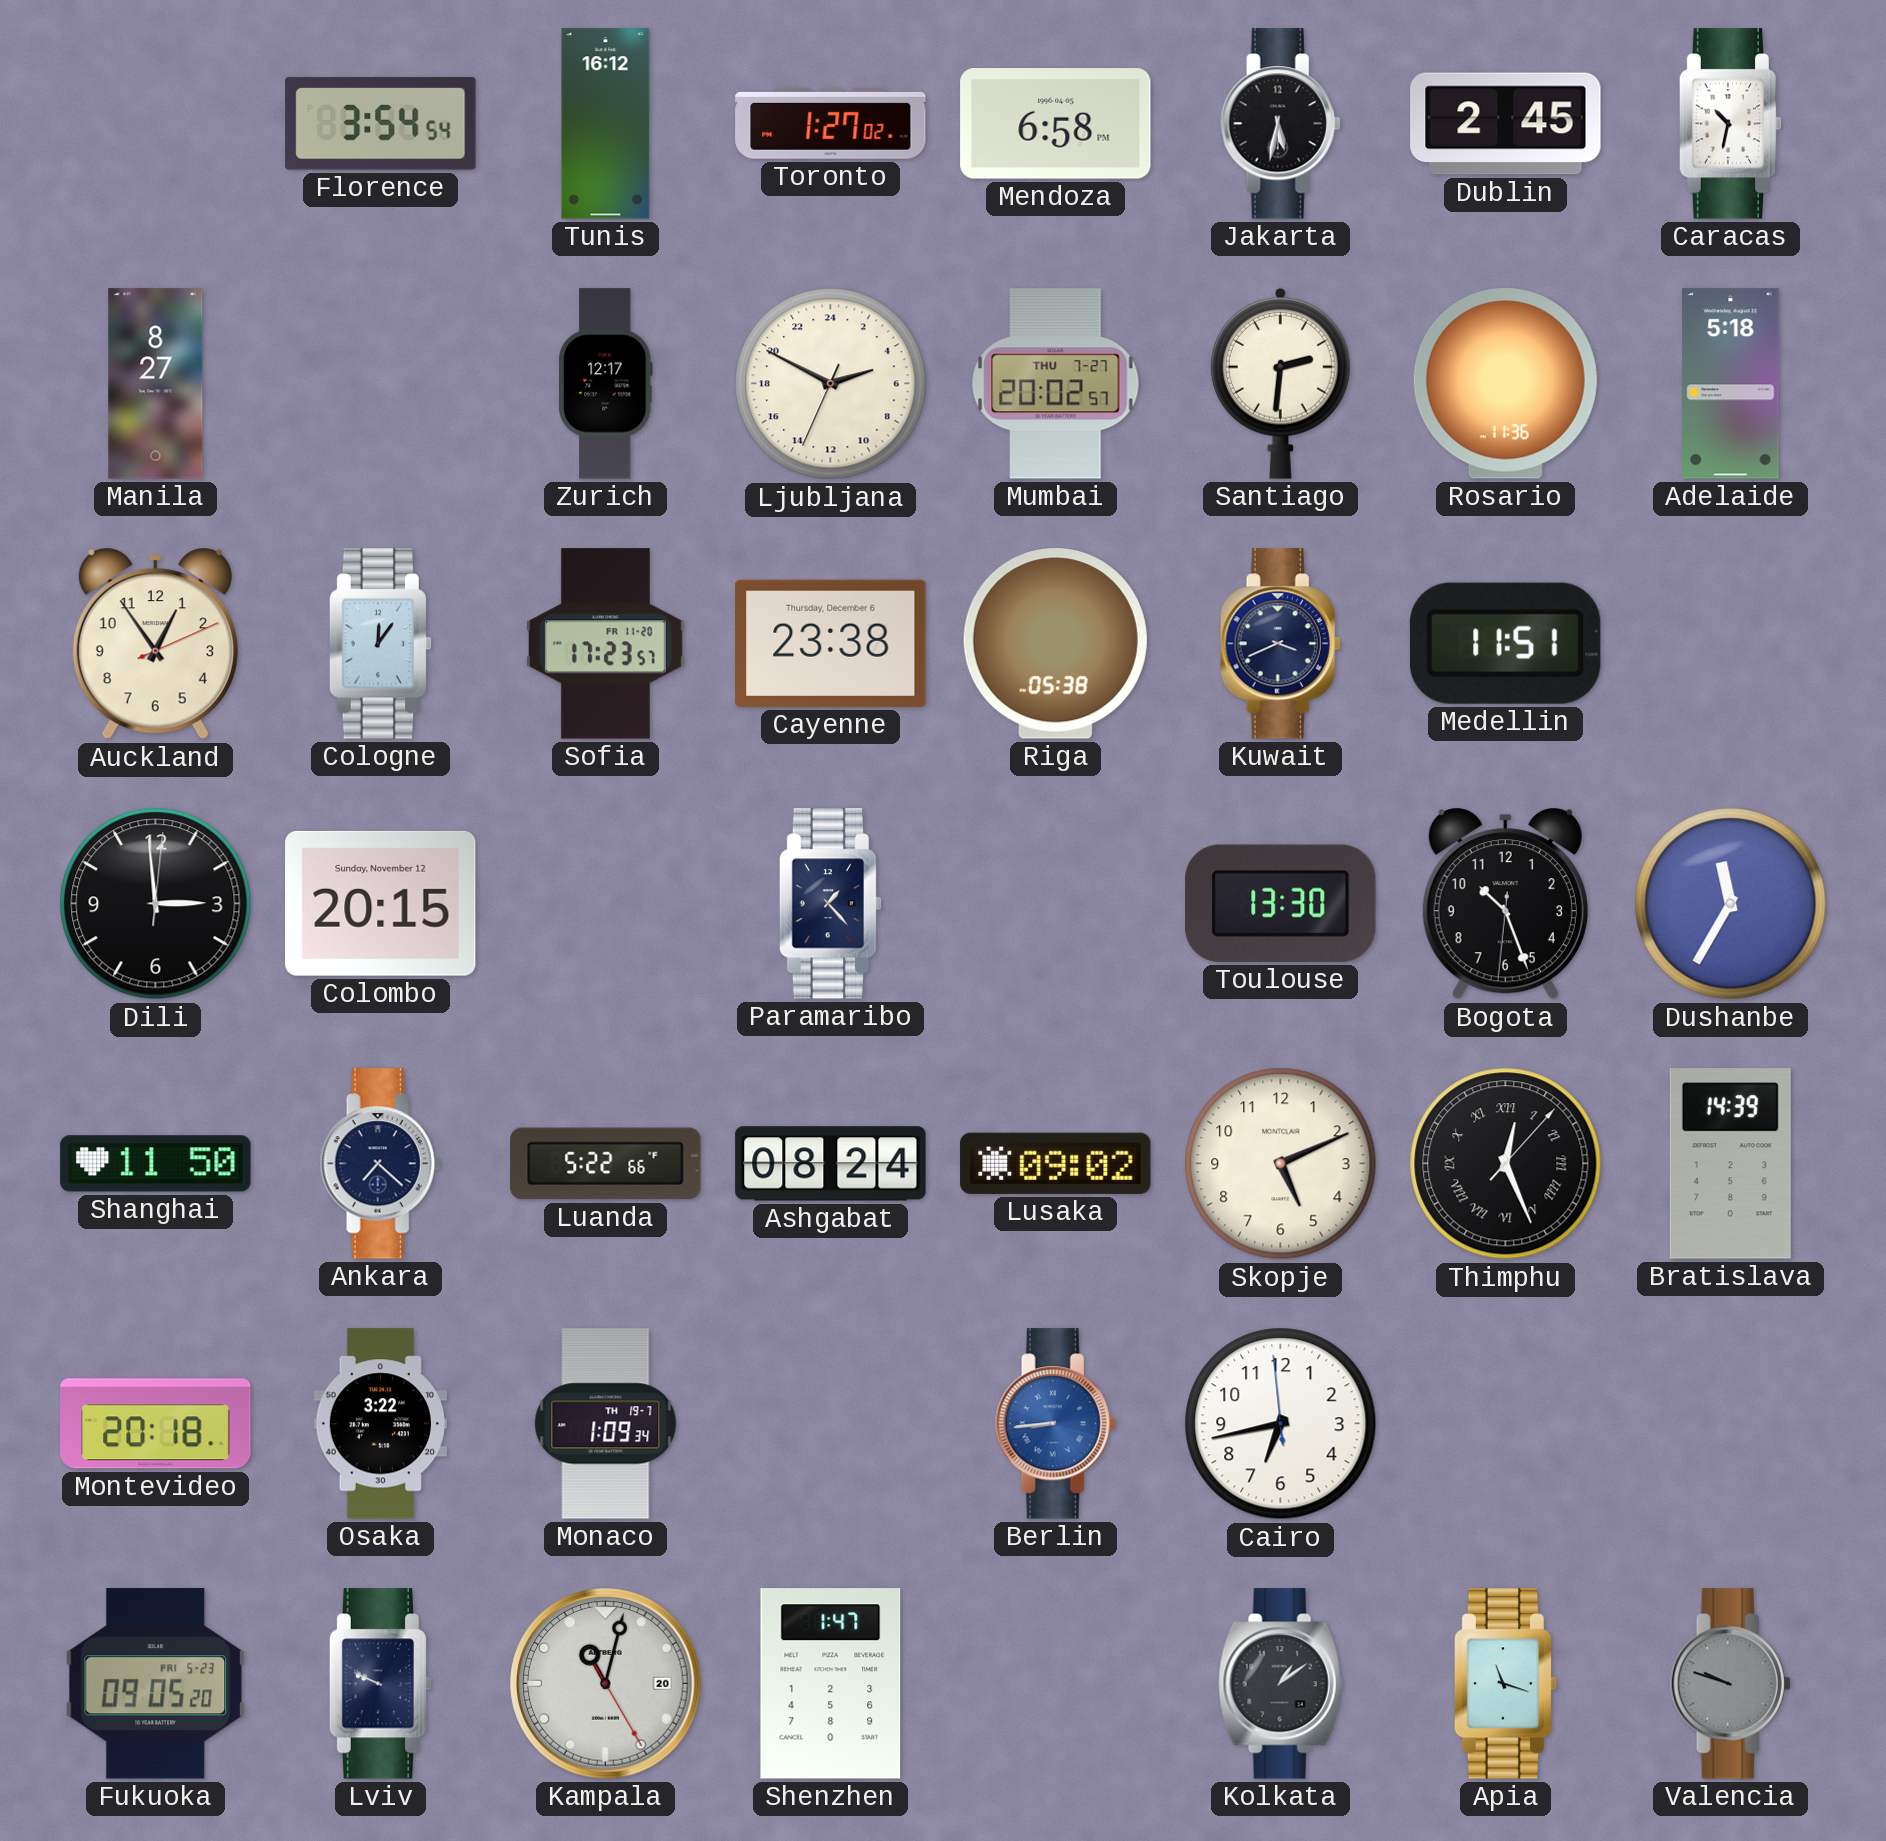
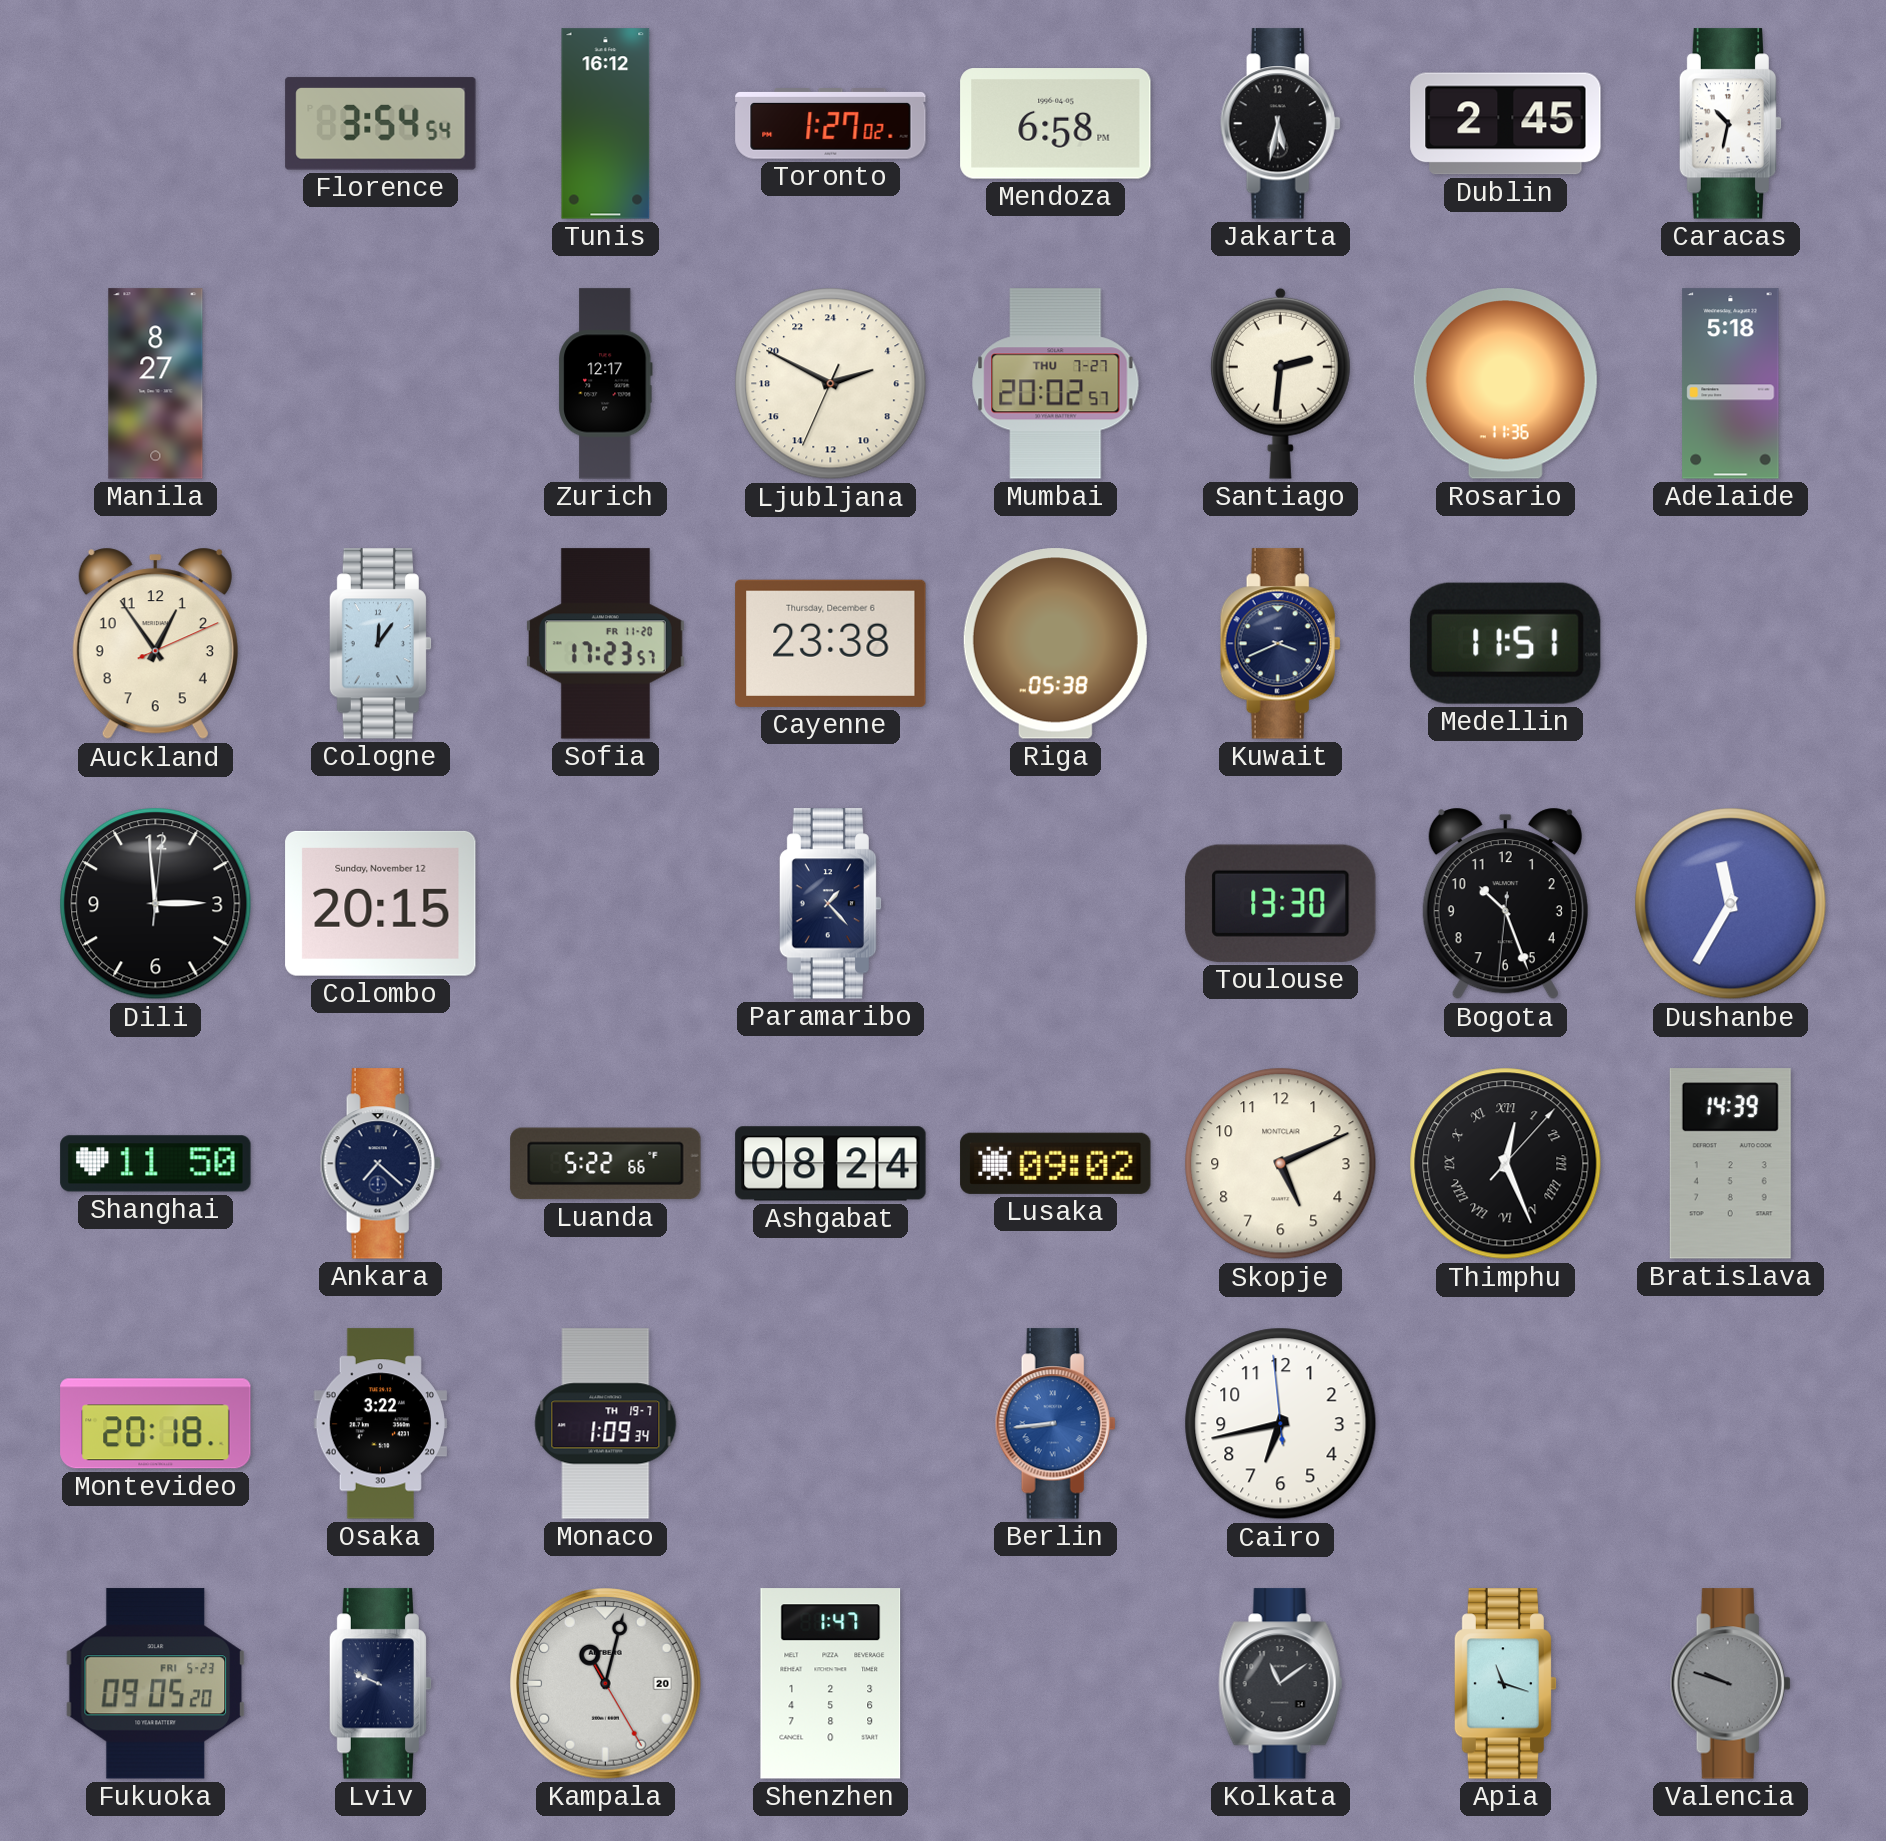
Kolkata: 1:09 -> 11:09
